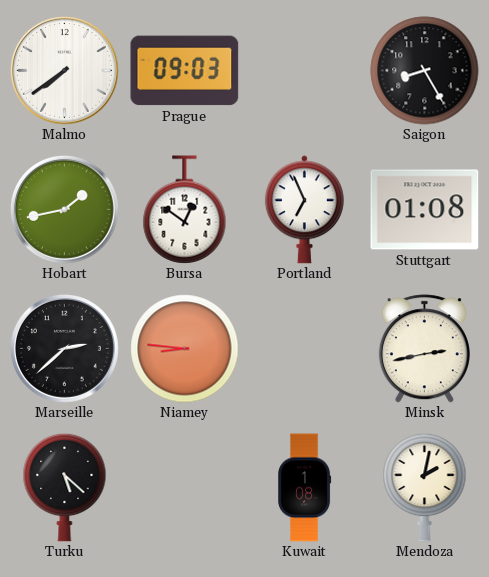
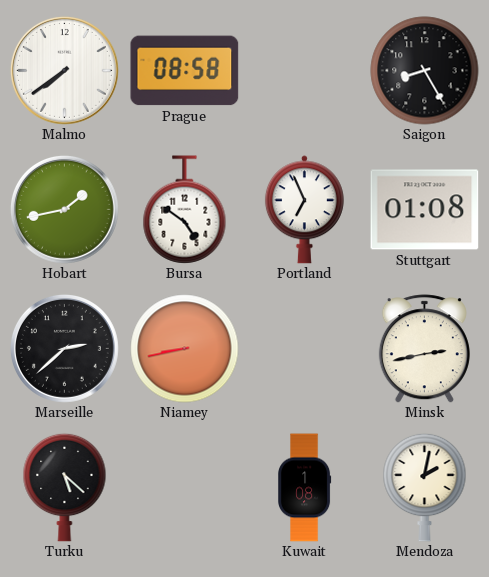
Prague: 09:03 -> 08:58
Bursa: 12:51 -> 4:51
Niamey: 8:46 -> 8:43
